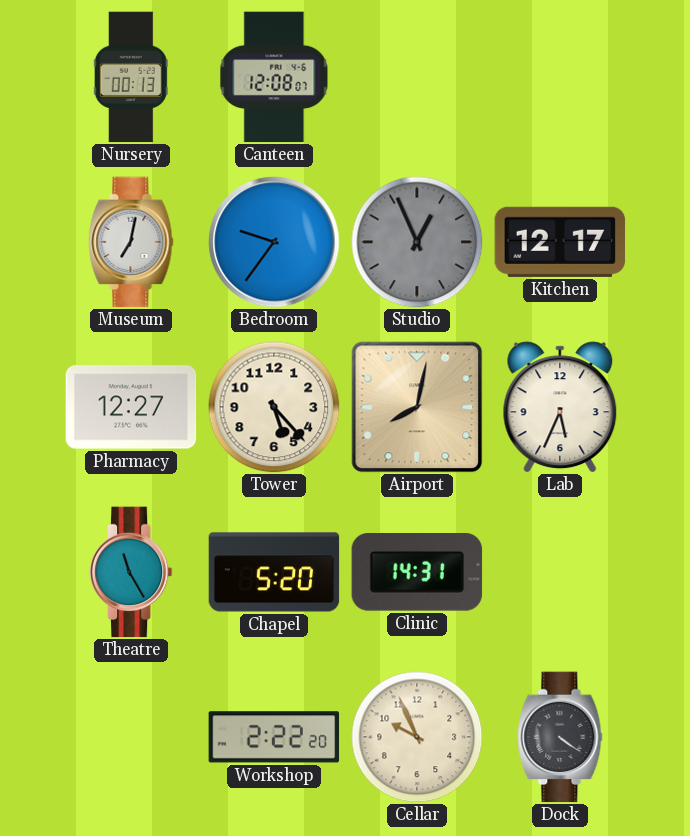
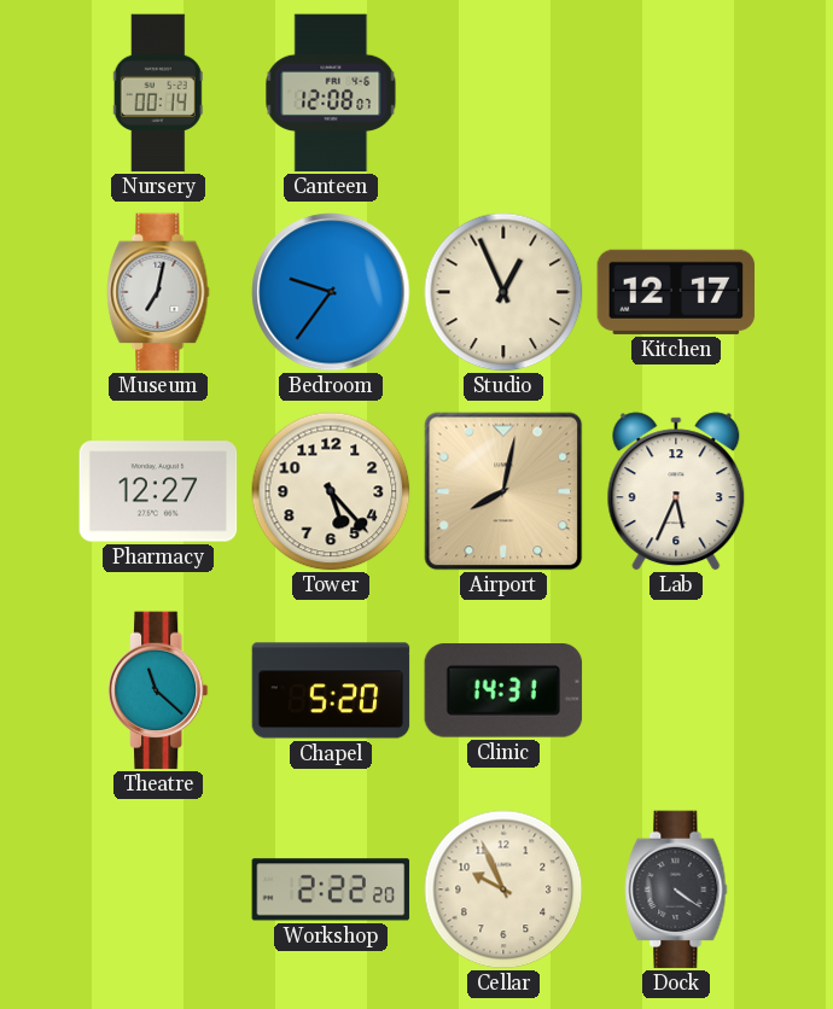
Nursery: 00:13 -> 00:14
Studio dial: grey -> cream
Theatre: 11:25 -> 11:22
